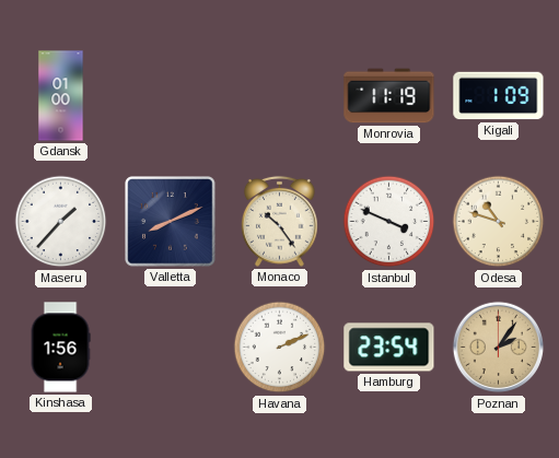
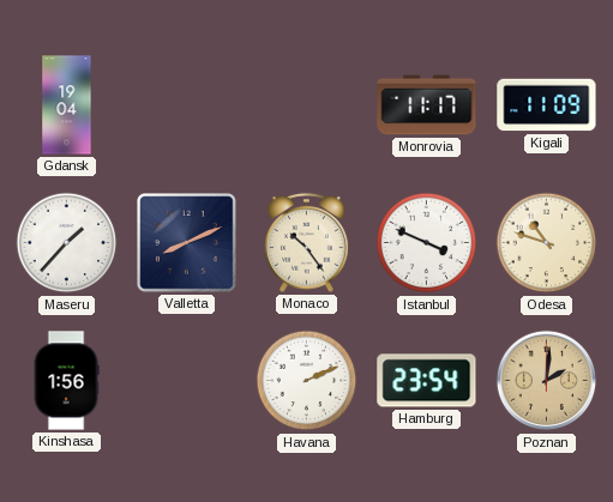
Gdansk: 01:00 -> 19:04
Monrovia: 11:19 -> 11:17
Kigali: 1:09 -> 11:09
Poznan: 2:06 -> 2:01
